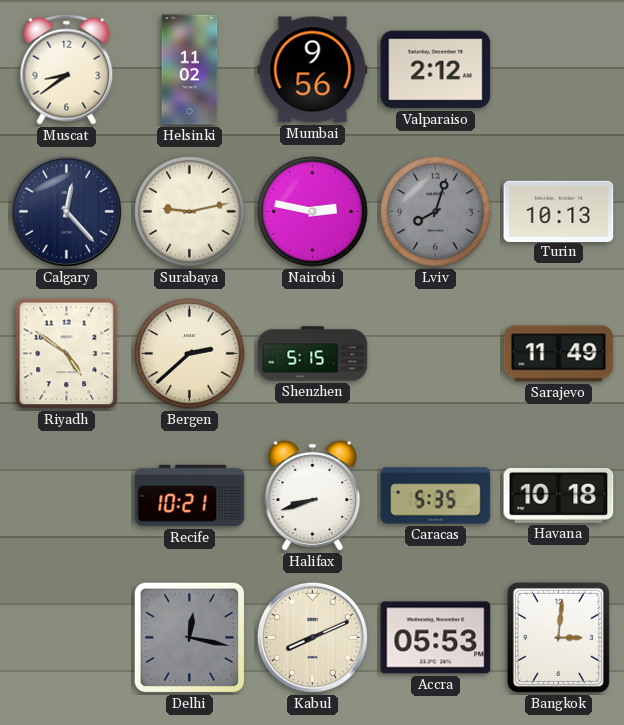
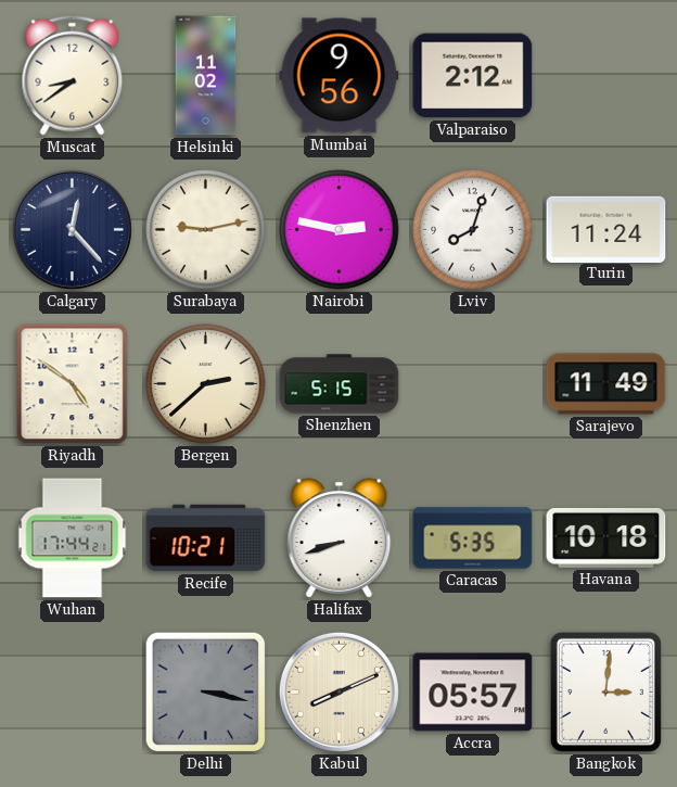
Lviv dial: grey -> white
Turin: 10:13 -> 11:24
Wuhan: none -> 17:44
Delhi: 12:17 -> 3:17
Accra: 05:53 -> 05:57
